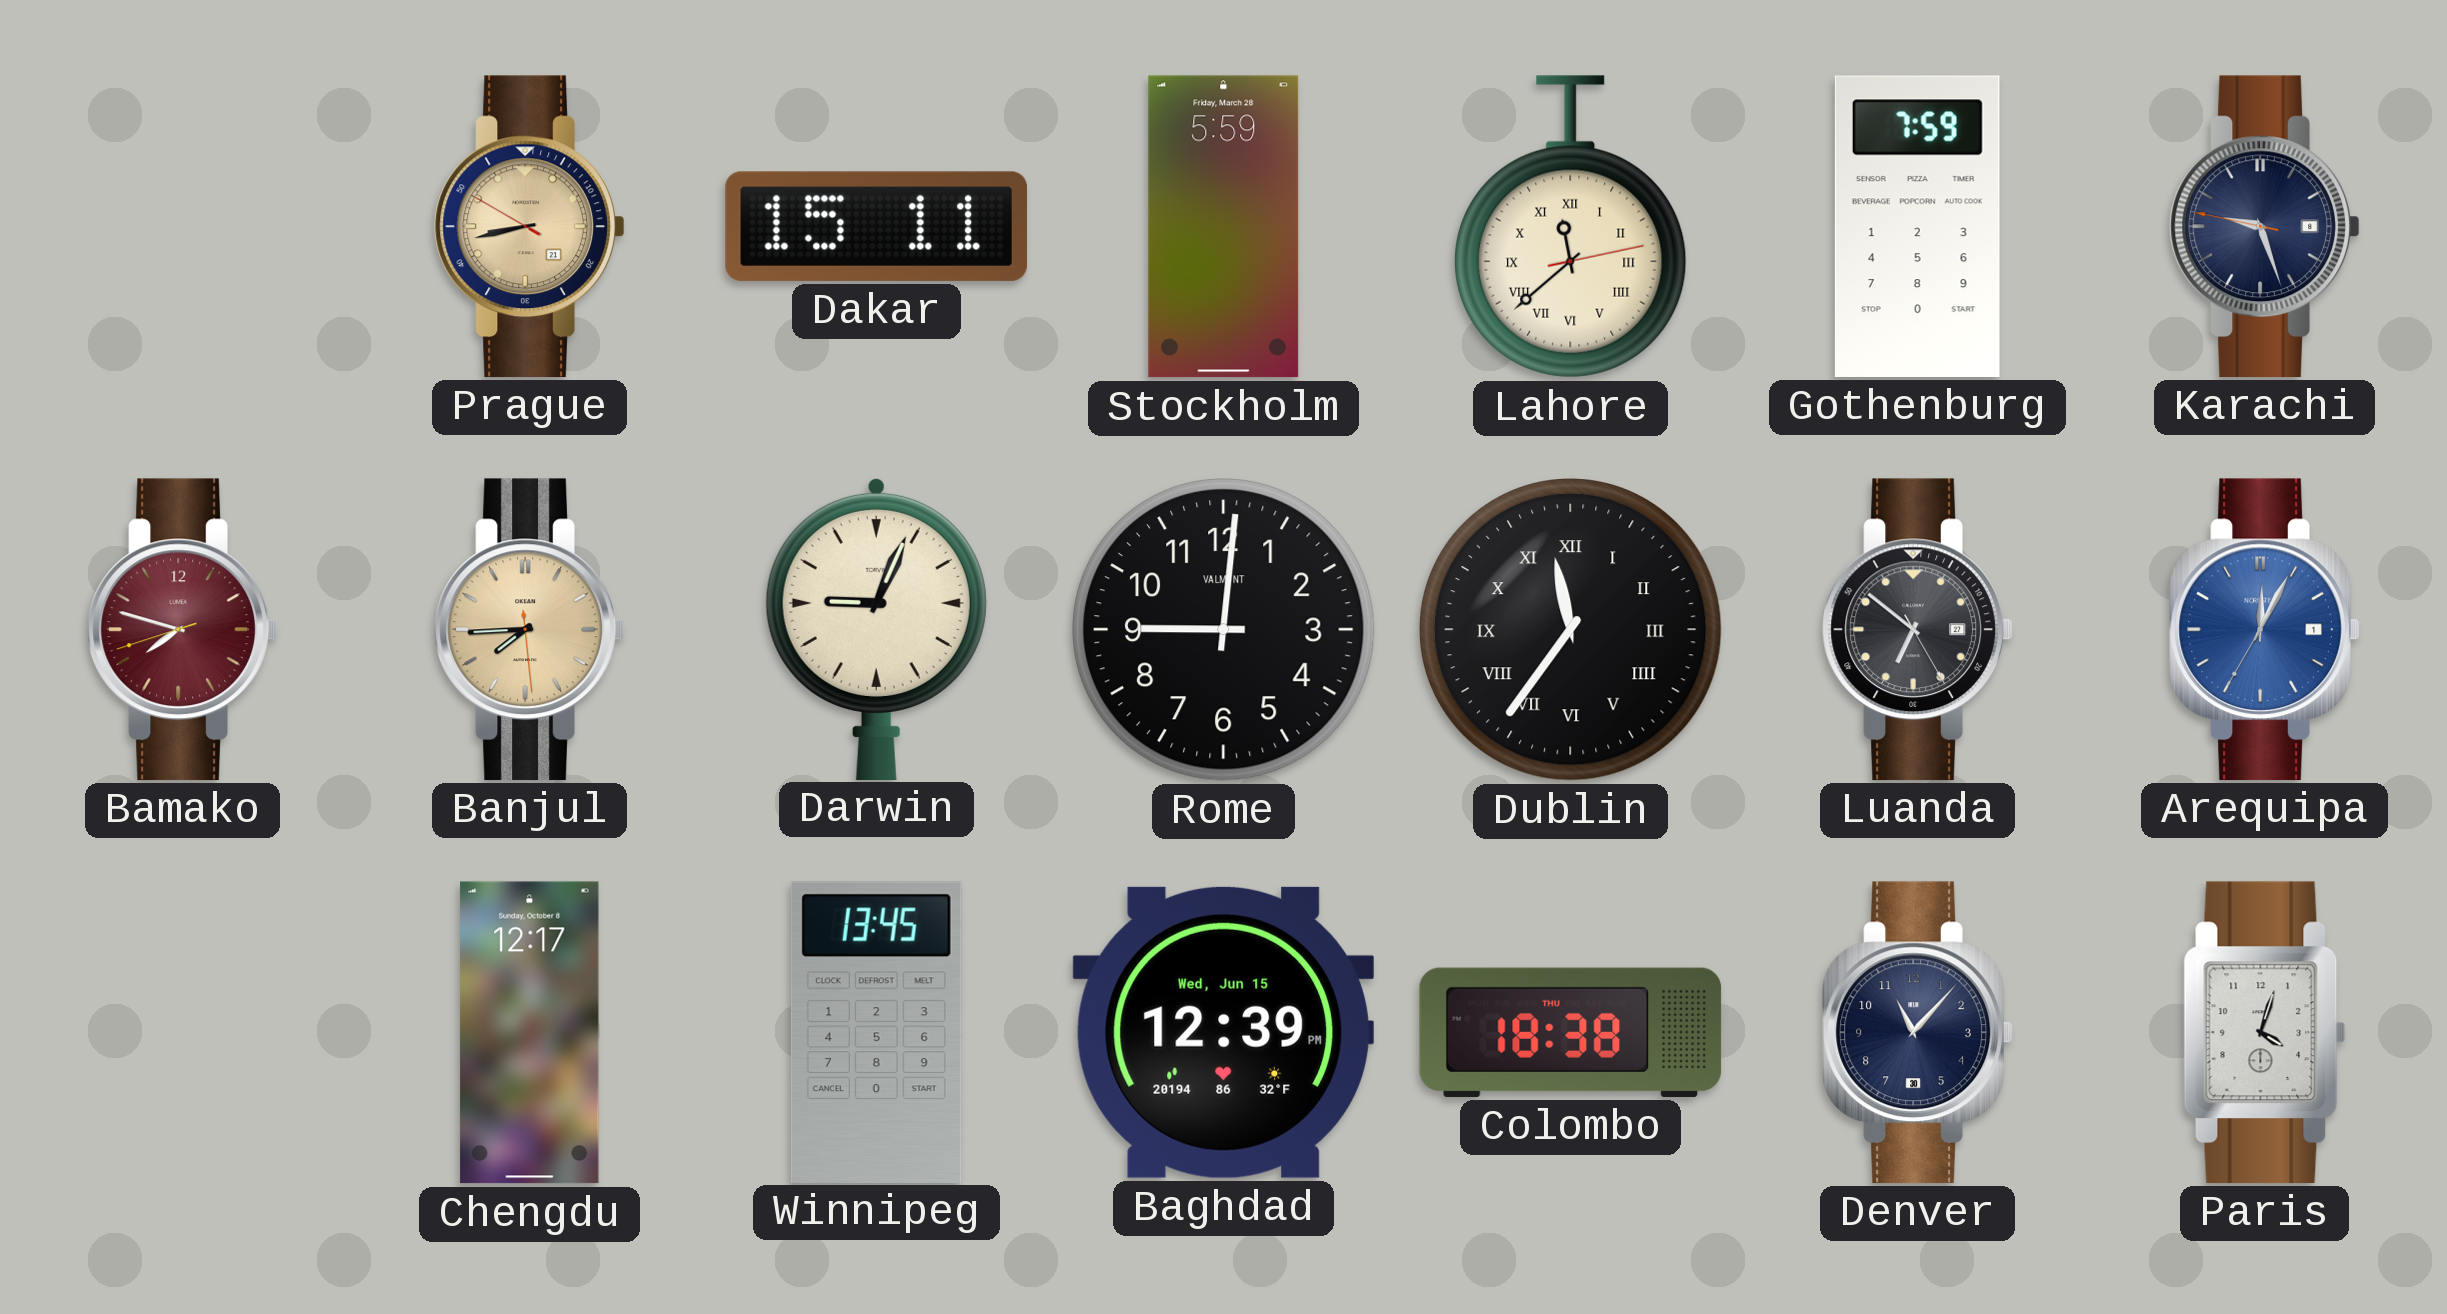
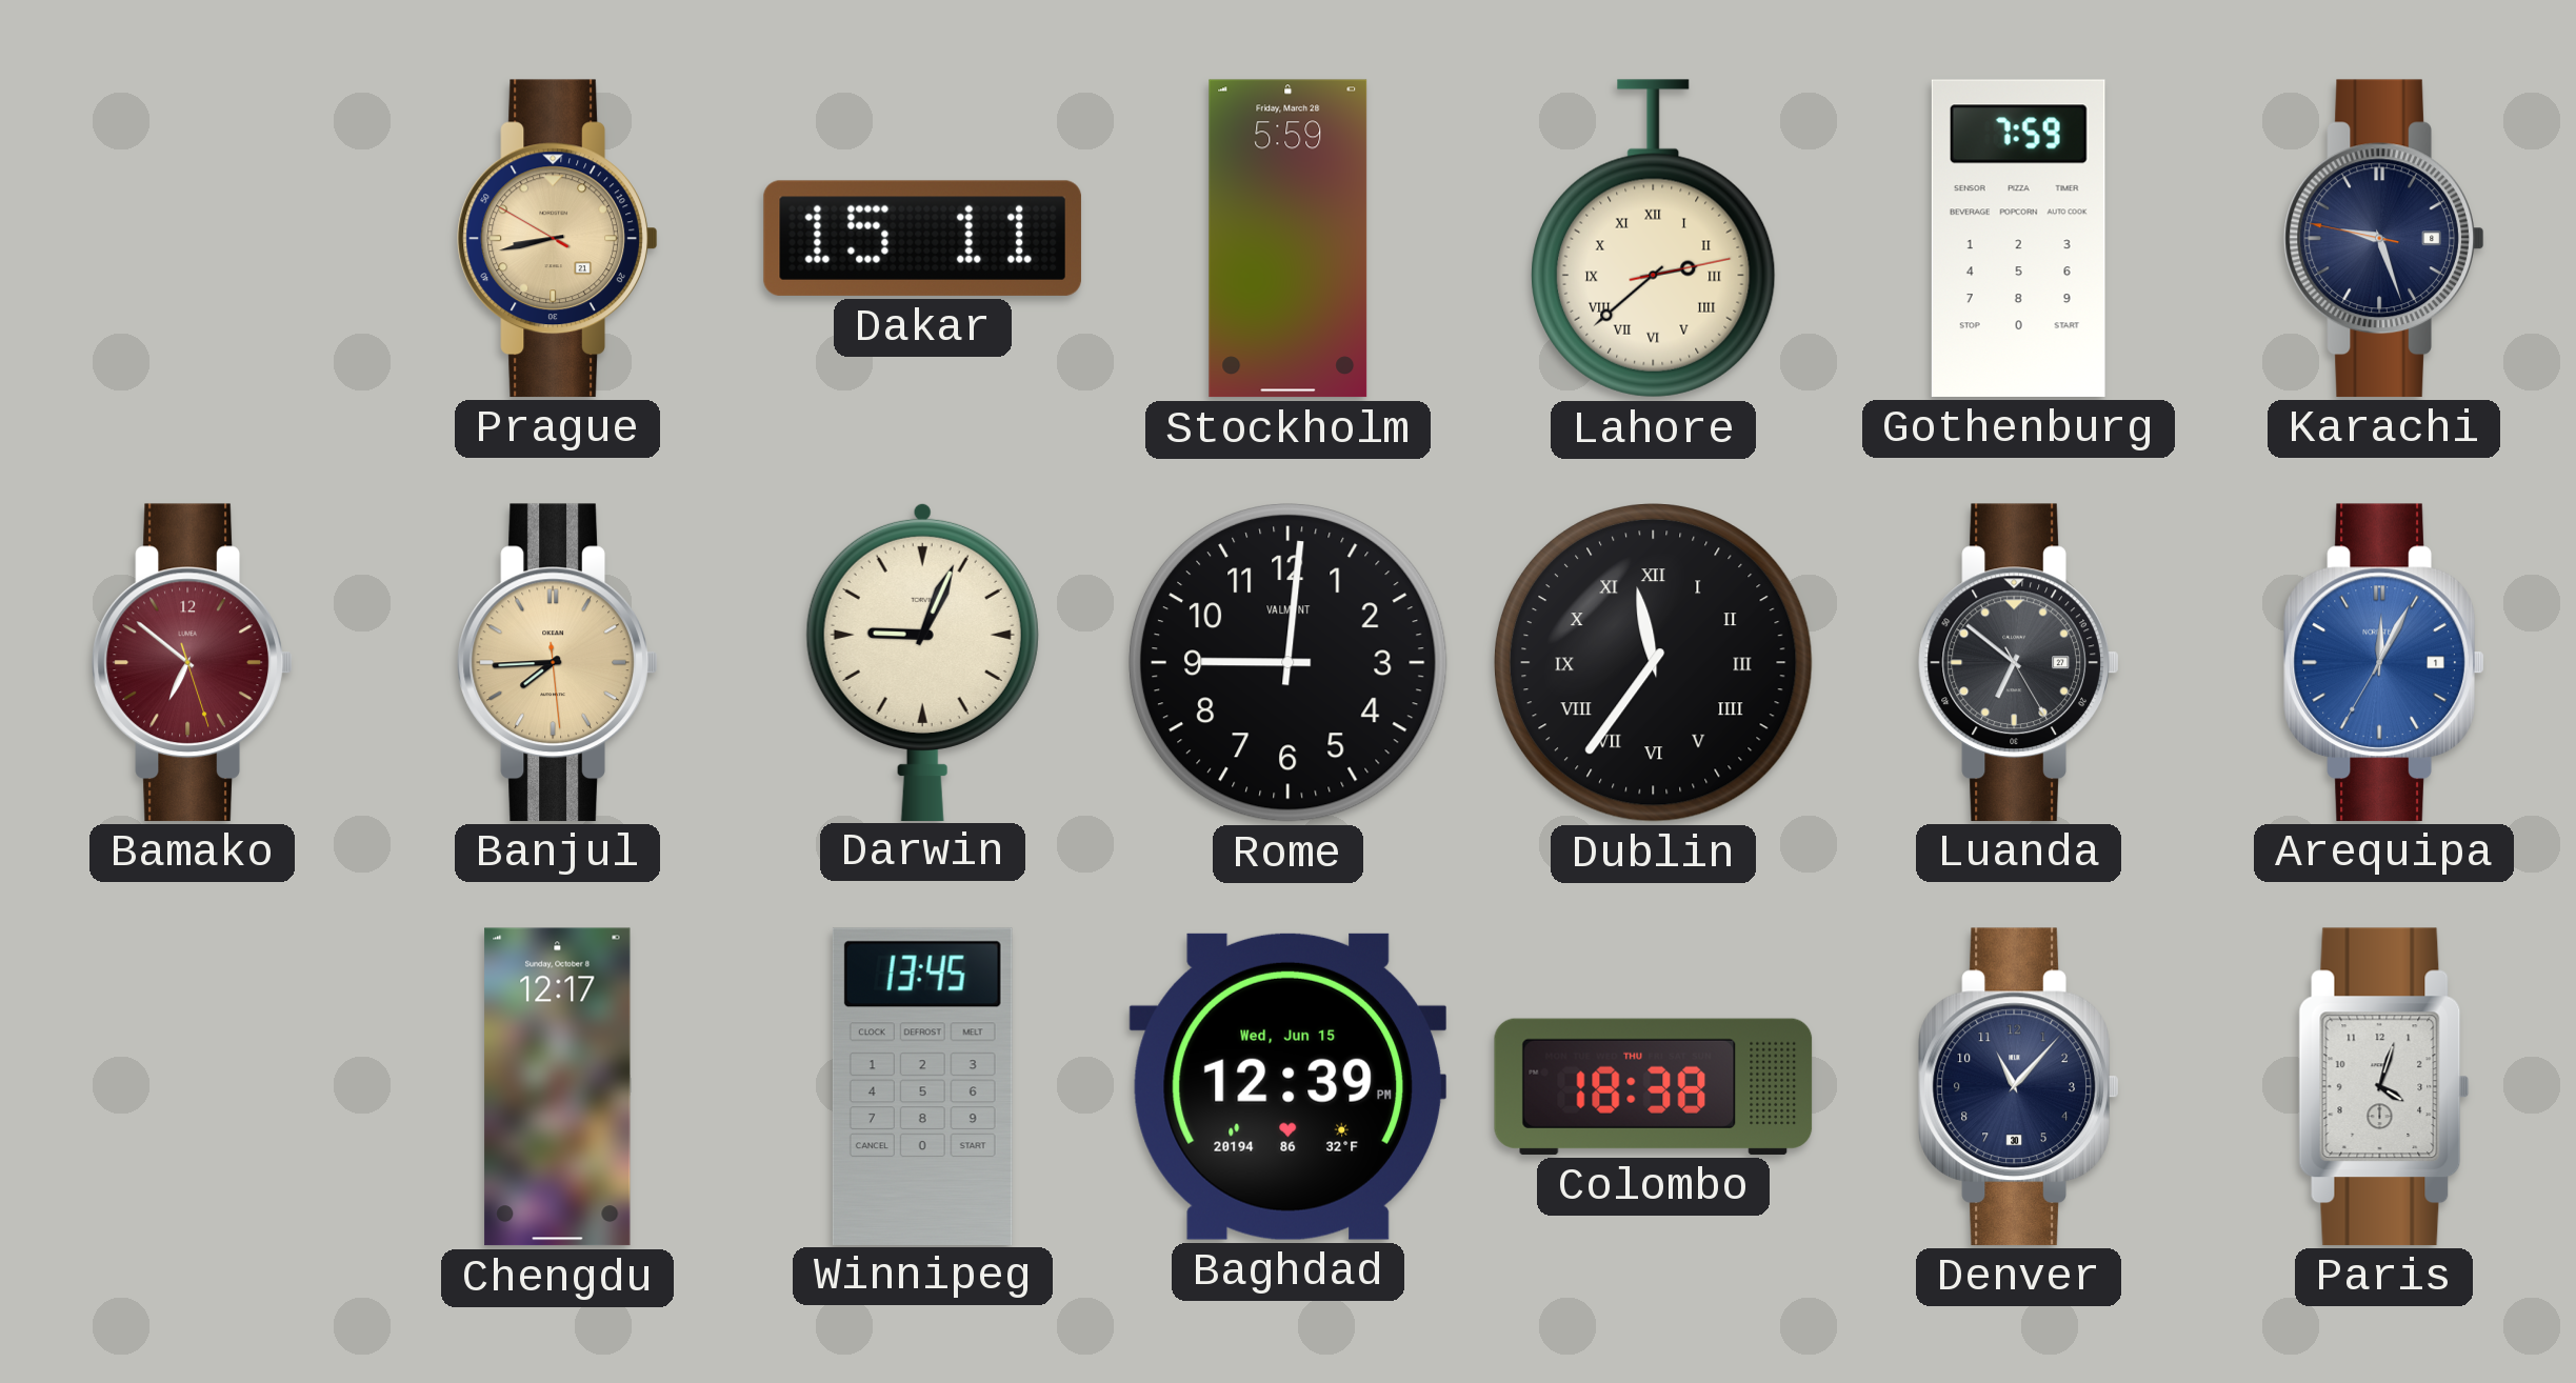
Lahore: 11:38 -> 2:38
Bamako: 7:47 -> 6:51
